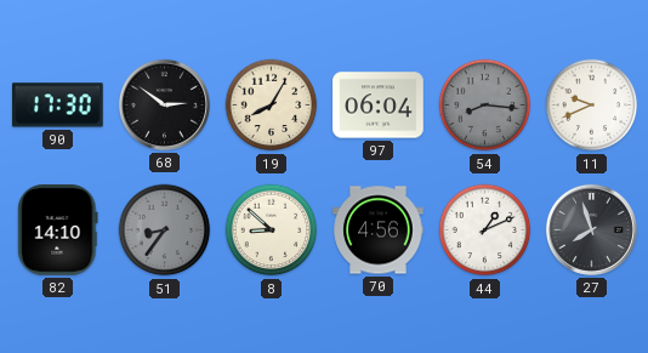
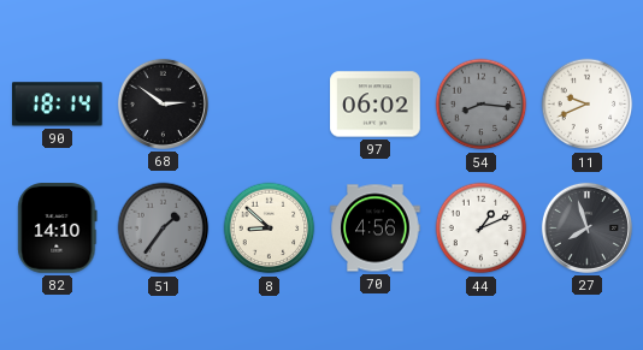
90: 17:30 -> 18:14
19: 8:05 -> none
97: 06:04 -> 06:02
51: 8:36 -> 1:36
